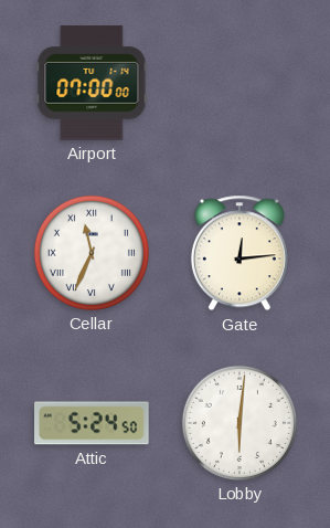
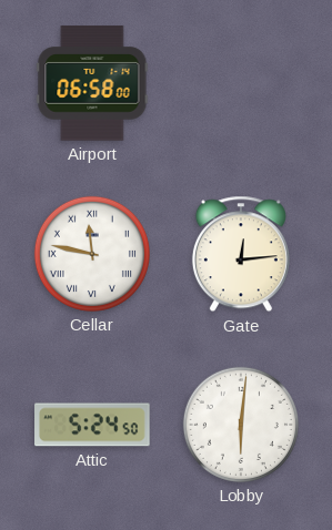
Airport: 07:00 -> 06:58
Cellar: 11:34 -> 11:47
